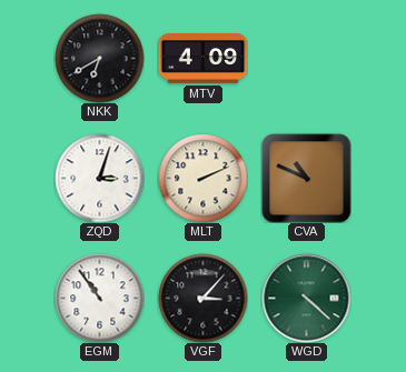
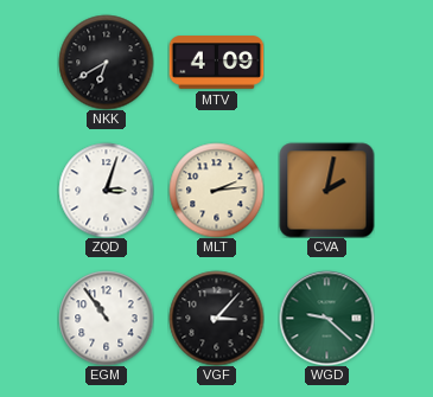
MLT: 2:11 -> 2:14
CVA: 10:49 -> 2:02
WGD: 4:22 -> 9:22
